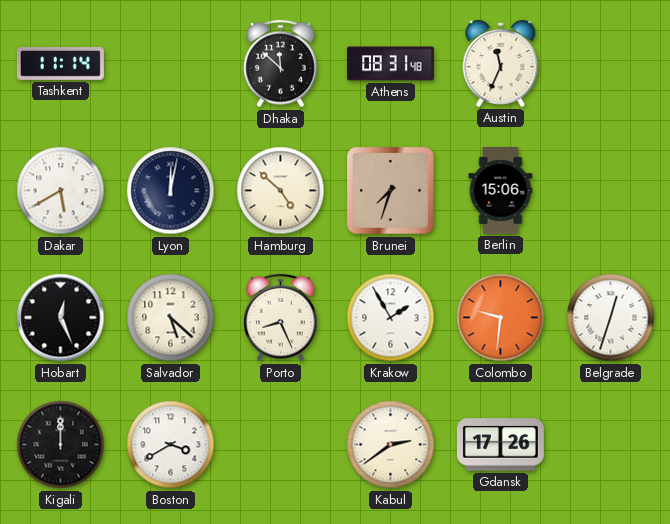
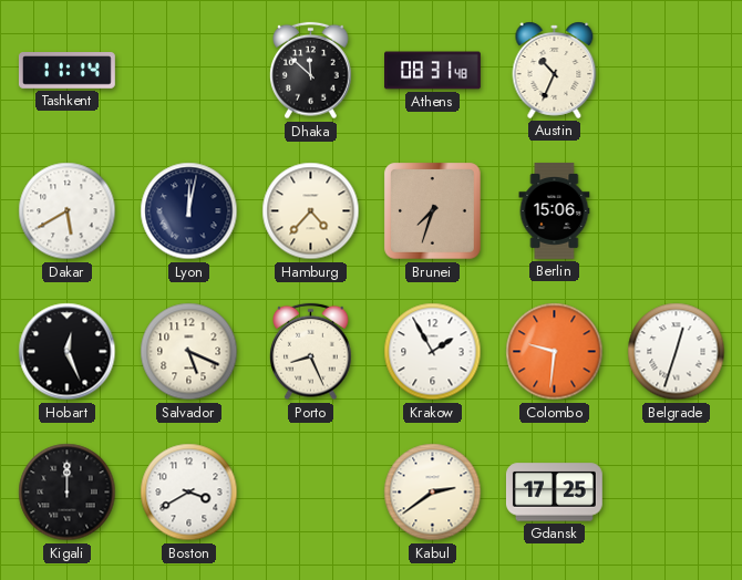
Austin: 11:34 -> 10:34
Hamburg: 4:52 -> 4:37
Salvador: 5:22 -> 5:19
Gdansk: 17:26 -> 17:25
